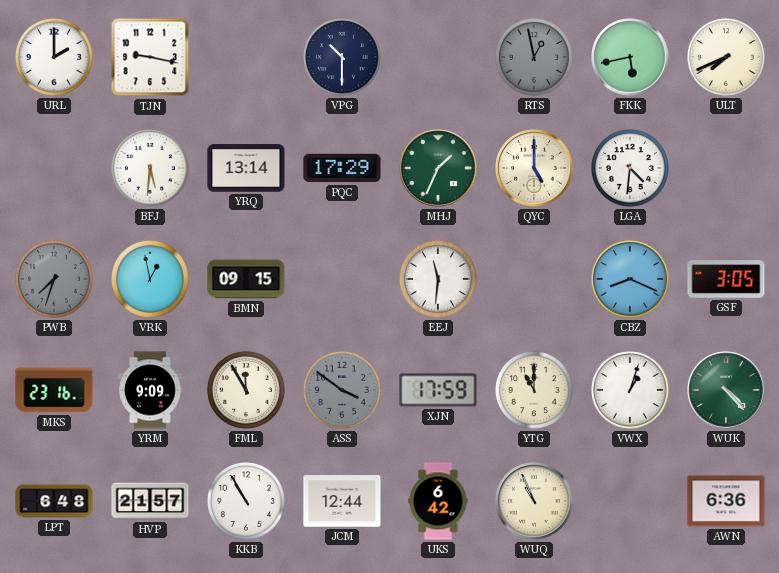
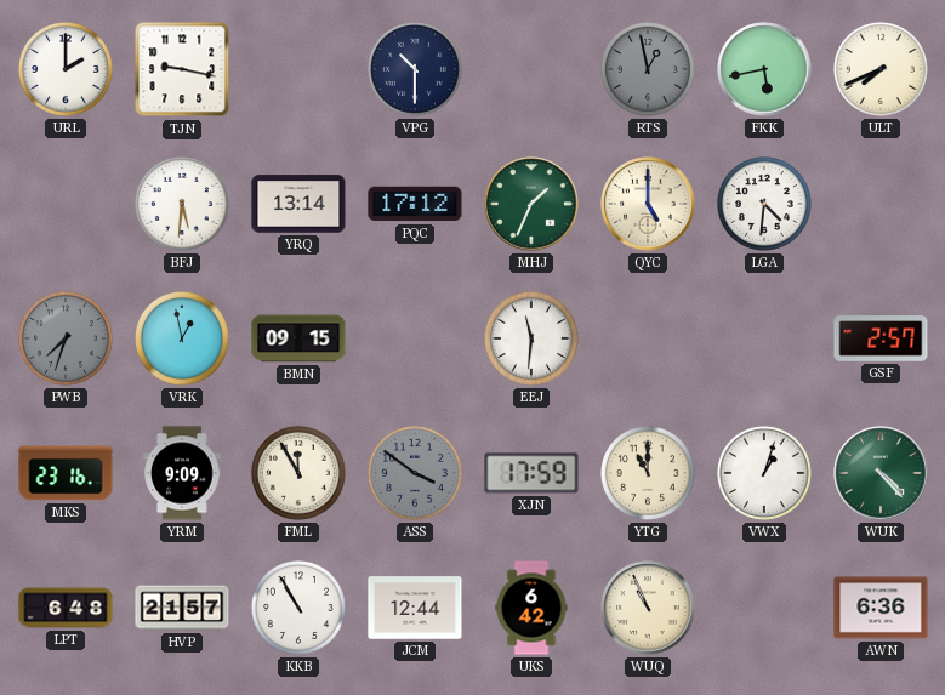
PQC: 17:29 -> 17:12
CBZ: 8:19 -> none
GSF: 3:05 -> 2:57
